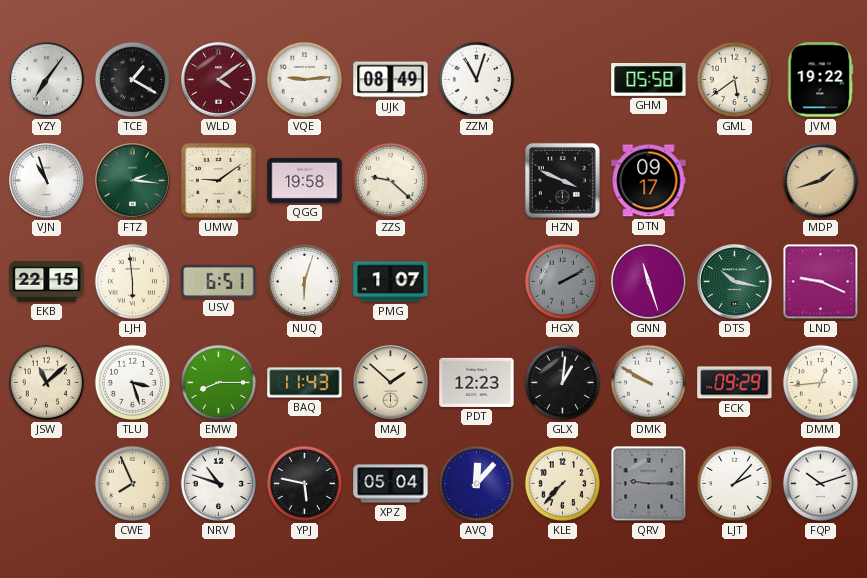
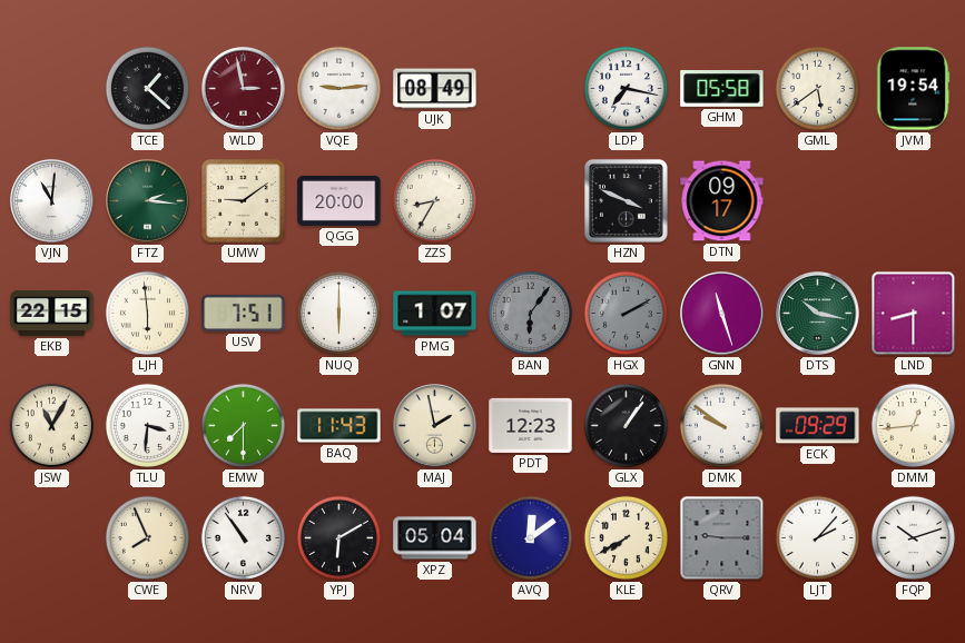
YZY: 7:06 -> none
TCE: 1:20 -> 1:22
WLD: 4:09 -> 2:58
ZZM: 11:03 -> none
LDP: none -> 7:17
JVM: 19:22 -> 19:54
VJN: 10:57 -> 11:01
QGG: 19:58 -> 20:00
ZZS: 9:22 -> 8:35
MDP: 1:42 -> none
USV: 6:51 -> 7:51
NUQ: 6:03 -> 6:00
BAN: none -> 6:06
LND: 9:19 -> 8:30
JSW: 11:08 -> 11:05
TLU: 3:27 -> 3:31
EMW: 8:15 -> 7:30
MAJ: 1:52 -> 1:58
GLX: 1:01 -> 1:06
DMK: 9:50 -> 9:51
NRV: 10:48 -> 10:54
YPJ: 5:47 -> 6:10
AVQ: 12:07 -> 12:09
KLE: 7:37 -> 7:40
